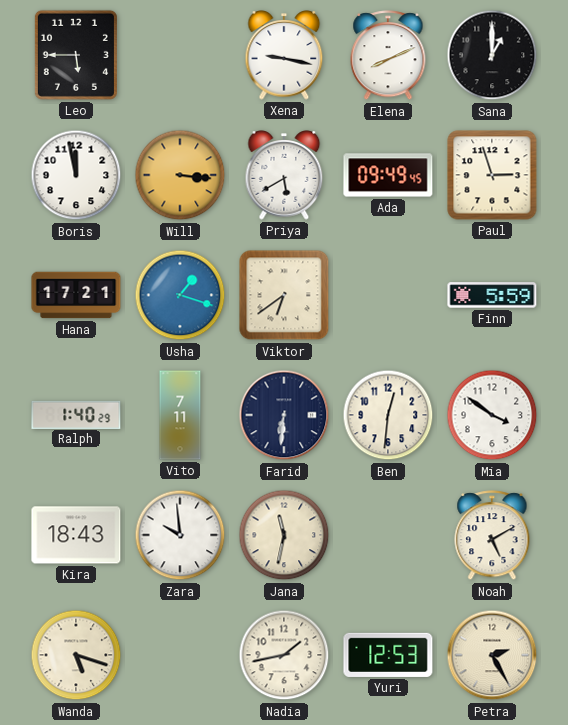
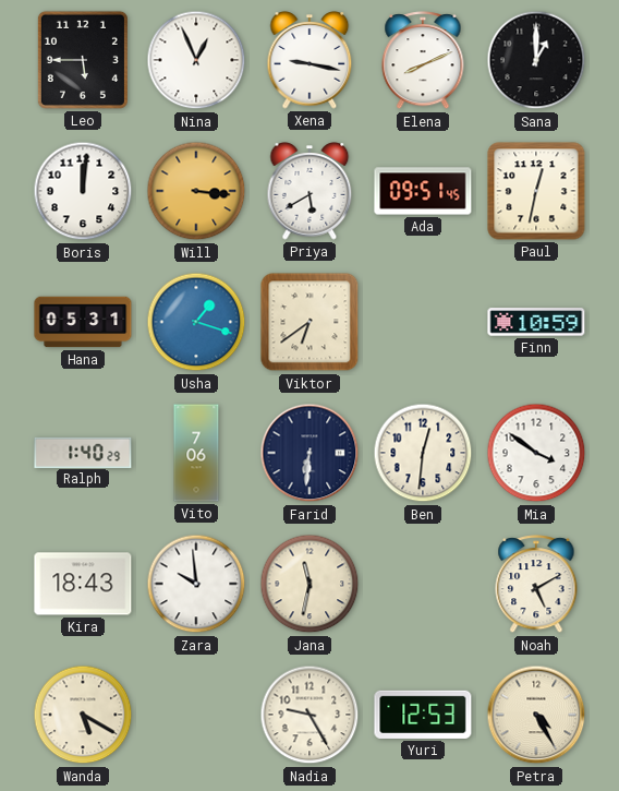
Nina: none -> 12:56
Boris: 11:58 -> 12:01
Ada: 09:49 -> 09:51
Paul: 2:57 -> 12:32
Hana: 17:21 -> 05:31
Finn: 5:59 -> 10:59
Vito: 7:11 -> 7:06
Wanda: 5:18 -> 5:20
Nadia: 1:43 -> 9:25
Petra: 2:25 -> 4:25
